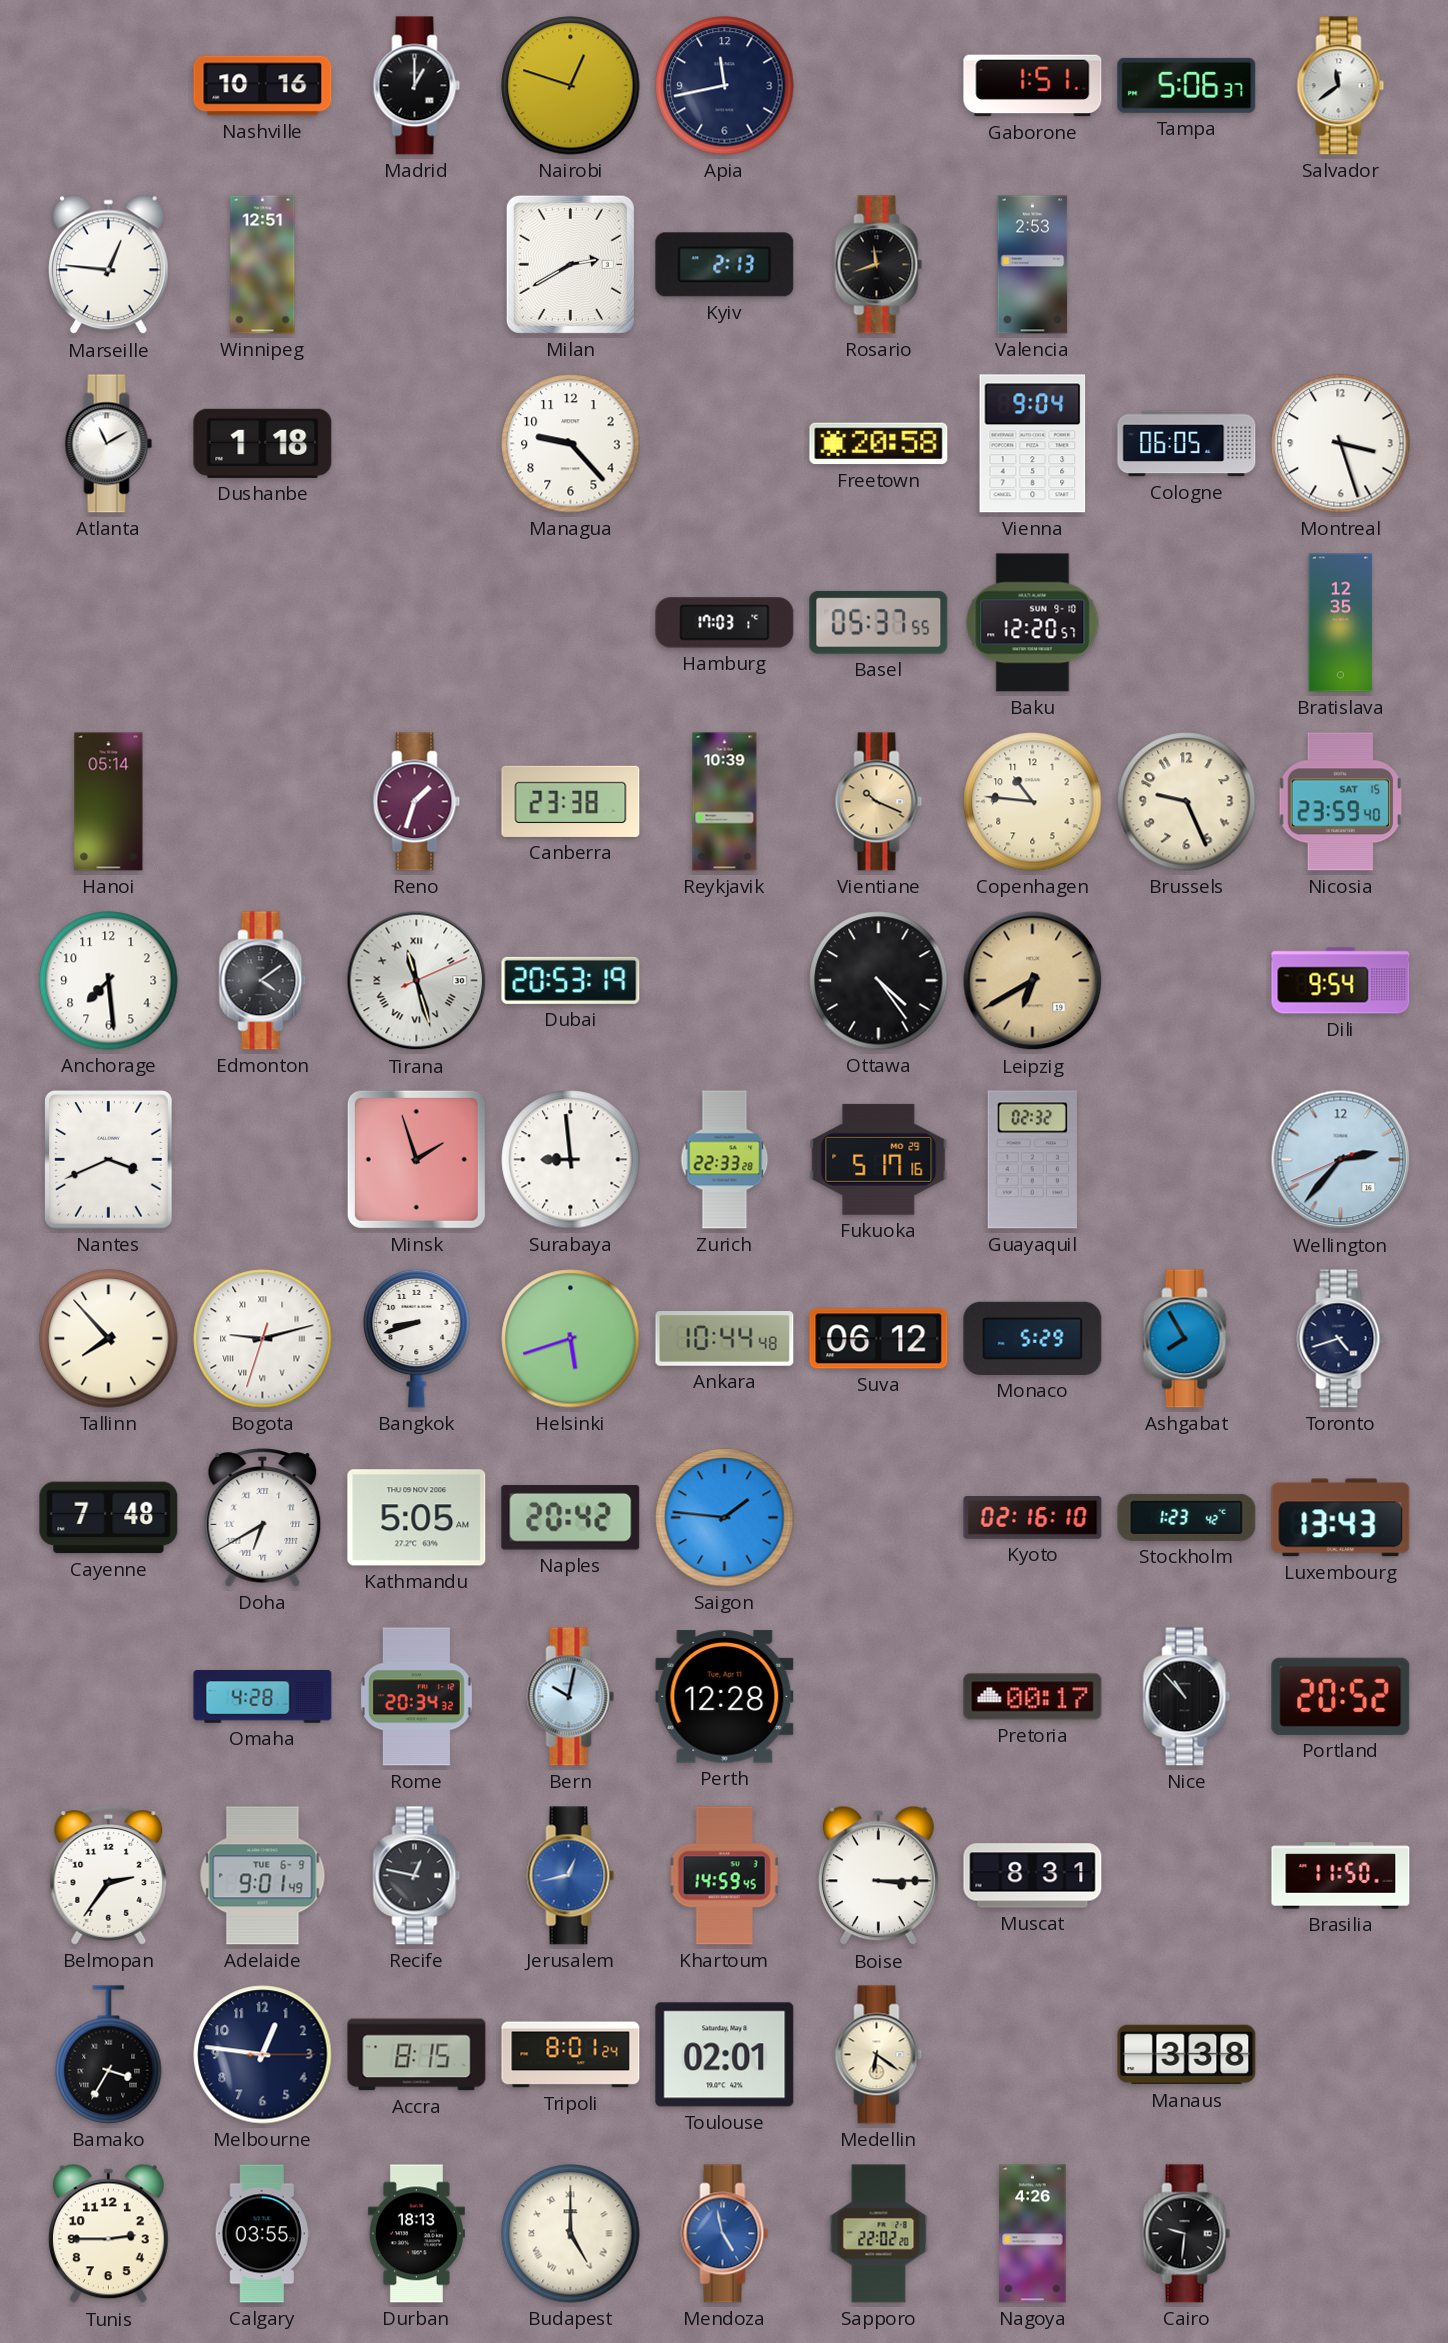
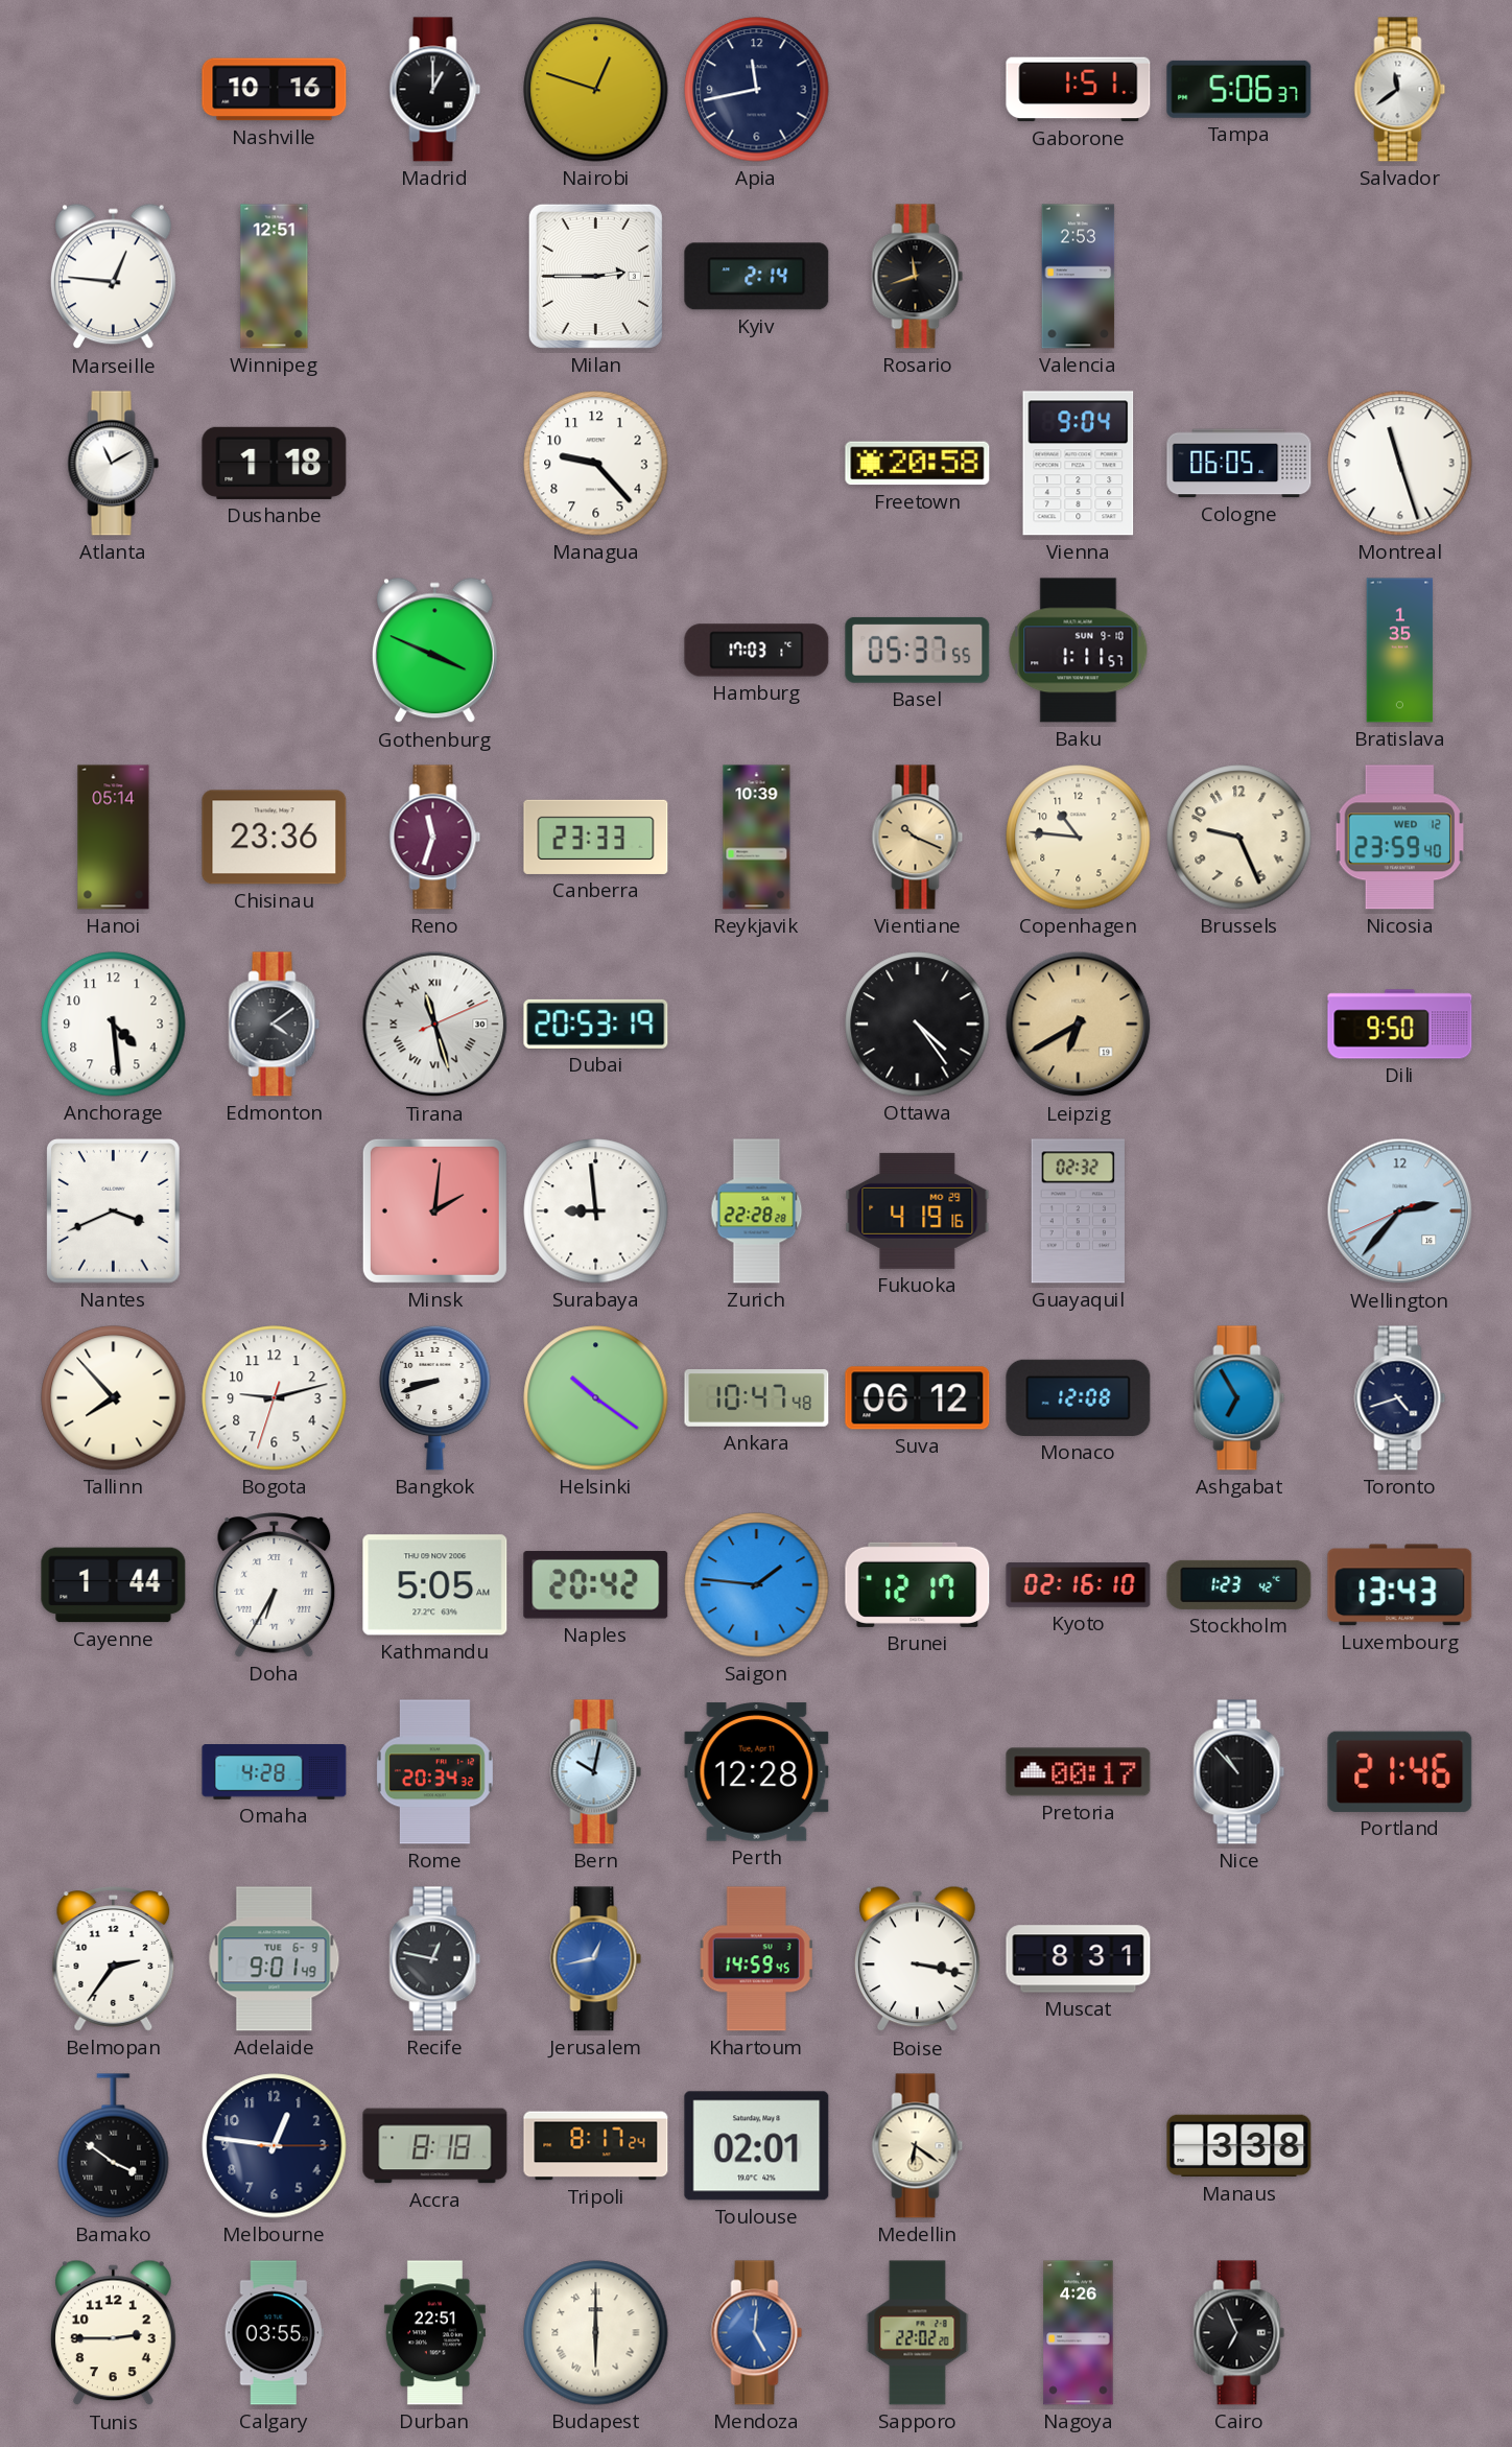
Milan: 2:40 -> 2:45
Kyiv: 2:13 -> 2:14
Montreal: 3:27 -> 11:27
Gothenburg: none -> 3:49
Baku: 12:20 -> 1:11
Bratislava: 12:35 -> 1:35
Chisinau: none -> 23:36
Reno: 1:33 -> 11:33
Canberra: 23:38 -> 23:33
Nicosia date: SAT 15 -> WED 12
Anchorage: 7:29 -> 4:29
Dili: 9:54 -> 9:50
Minsk: 1:57 -> 2:01
Zurich: 22:33 -> 22:28
Fukuoka: 5:17 -> 4:19
Bogota numerals: Roman -> Arabic
Helsinki: 5:42 -> 10:21
Ankara: 10:44 -> 10:47
Monaco: 5:29 -> 12:08
Ashgabat: 7:55 -> 6:55
Cayenne: 7:48 -> 1:44
Doha: 6:40 -> 6:35
Brunei: none -> 12:17
Portland: 20:52 -> 21:46
Boise: 3:15 -> 3:17
Brasilia: 11:50 -> none
Bamako: 3:35 -> 3:51
Accra: 8:15 -> 8:18
Tripoli: 8:01 -> 8:17
Durban: 18:13 -> 22:51
Budapest: 5:00 -> 6:00
Mendoza: 4:58 -> 5:01
Cairo: 9:31 -> 6:56
